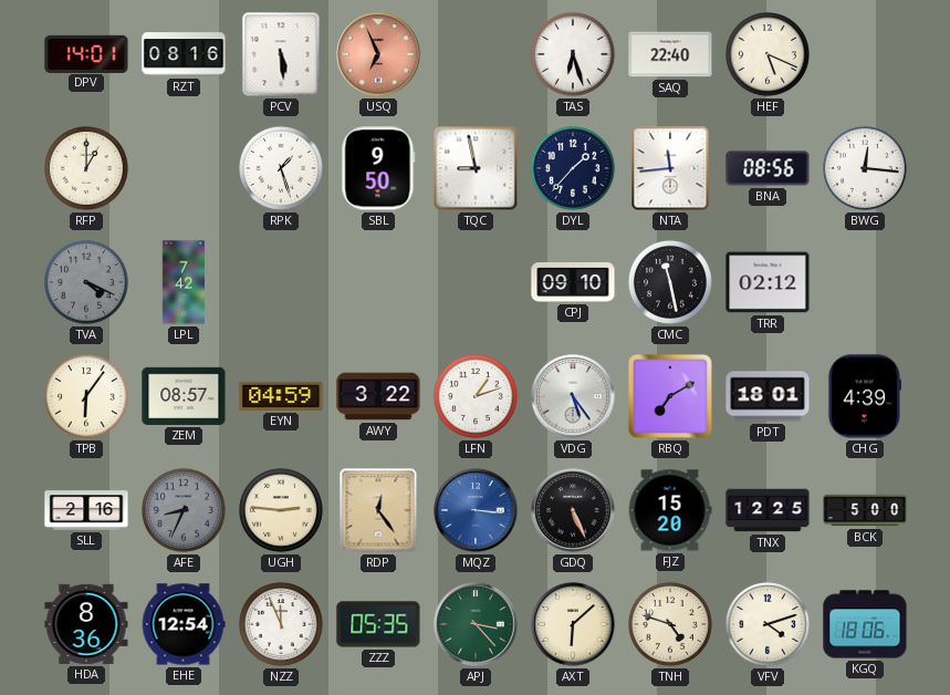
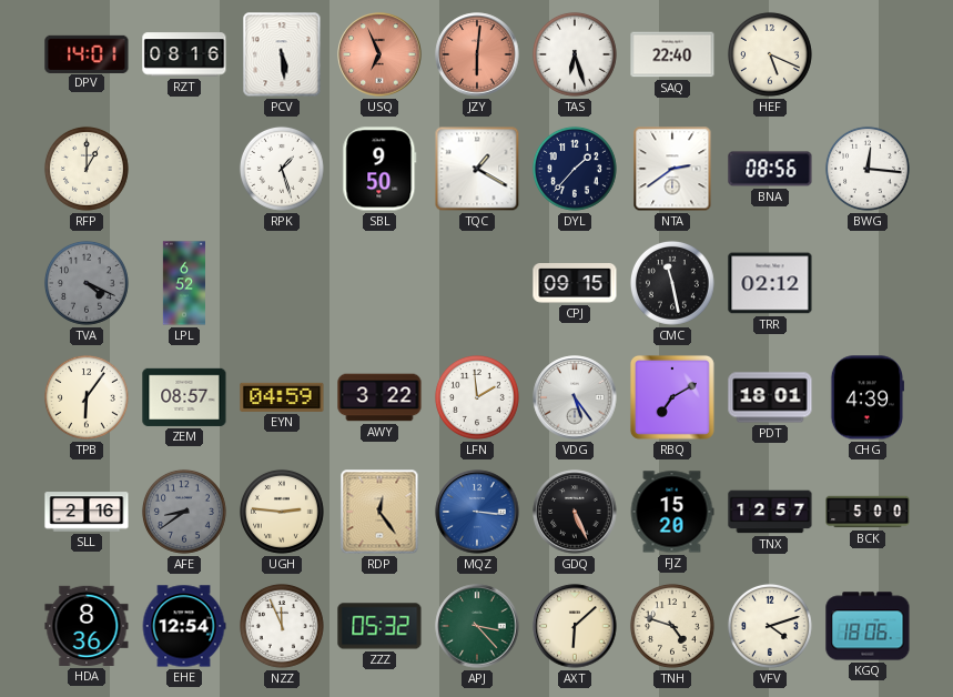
JZY: none -> 6:01
TQC: 8:58 -> 1:20
NTA: 11:44 -> 2:39
LPL: 7:42 -> 6:52
CPJ: 09:10 -> 09:15
LFN: 1:12 -> 1:59
AFE: 8:34 -> 8:39
TNX: 12:25 -> 12:57
ZZZ: 05:35 -> 05:32
